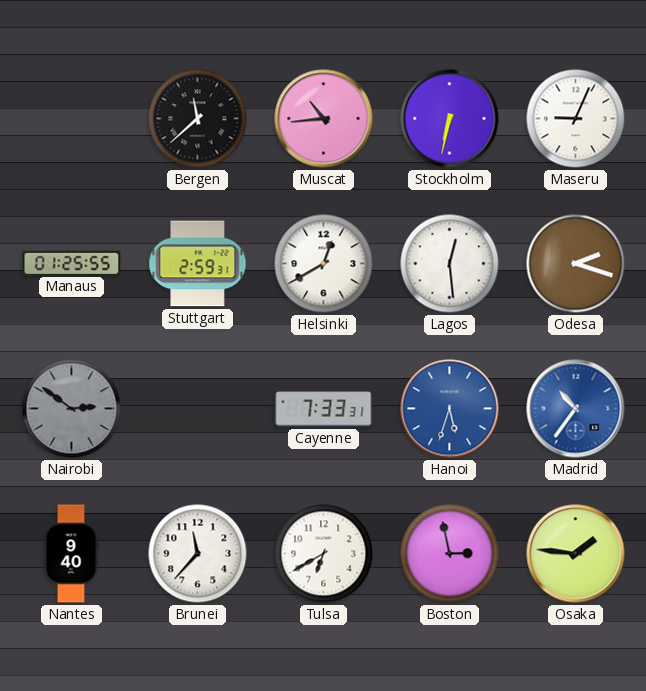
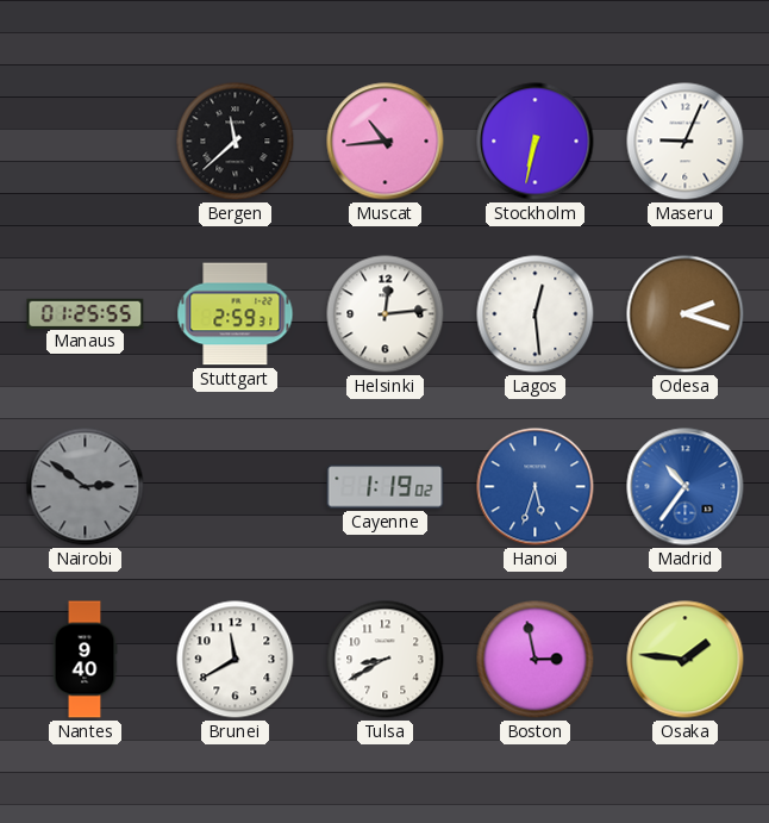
Helsinki: 12:40 -> 12:14
Cayenne: 7:33 -> 1:19
Brunei: 11:37 -> 11:40
Tulsa: 6:40 -> 8:40
